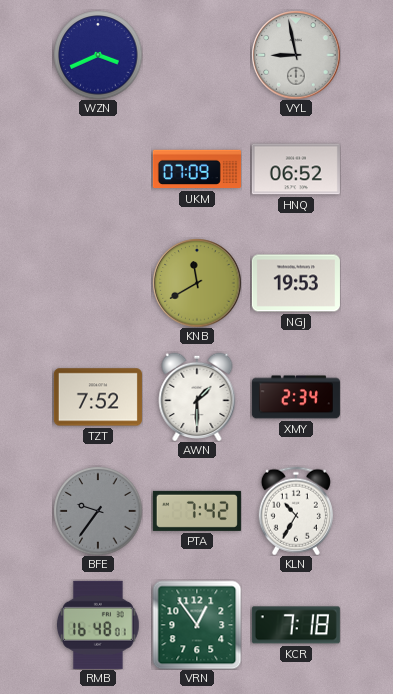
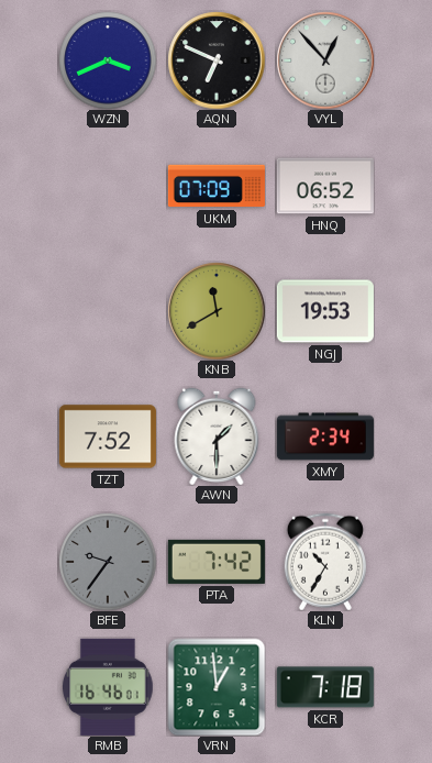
AQN: none -> 6:49
VYL: 8:58 -> 12:53
RMB: 16:48 -> 16:46
VRN: 12:54 -> 12:59
